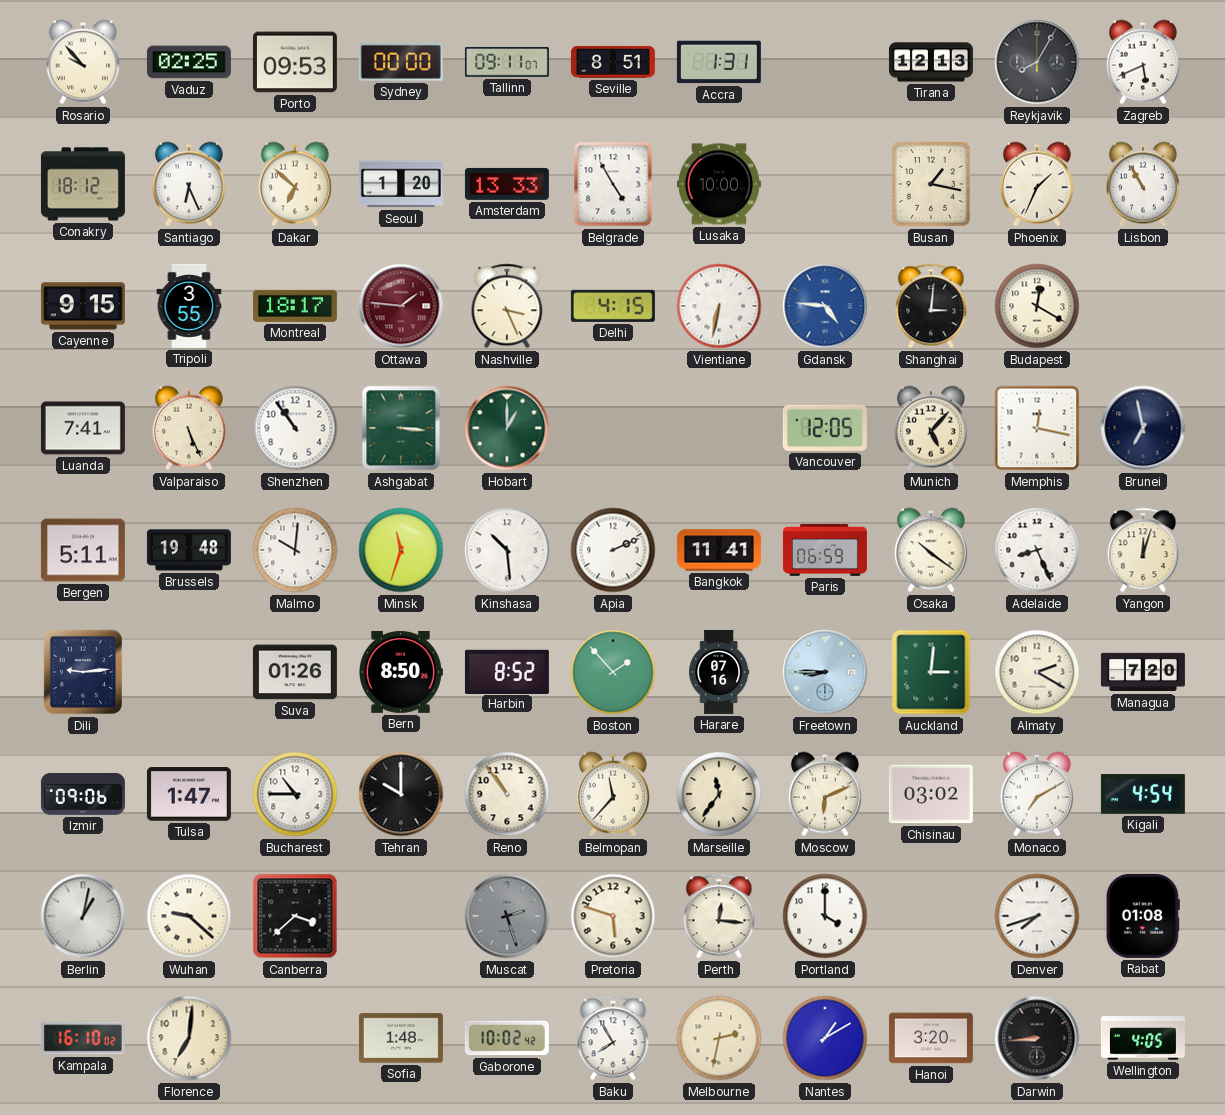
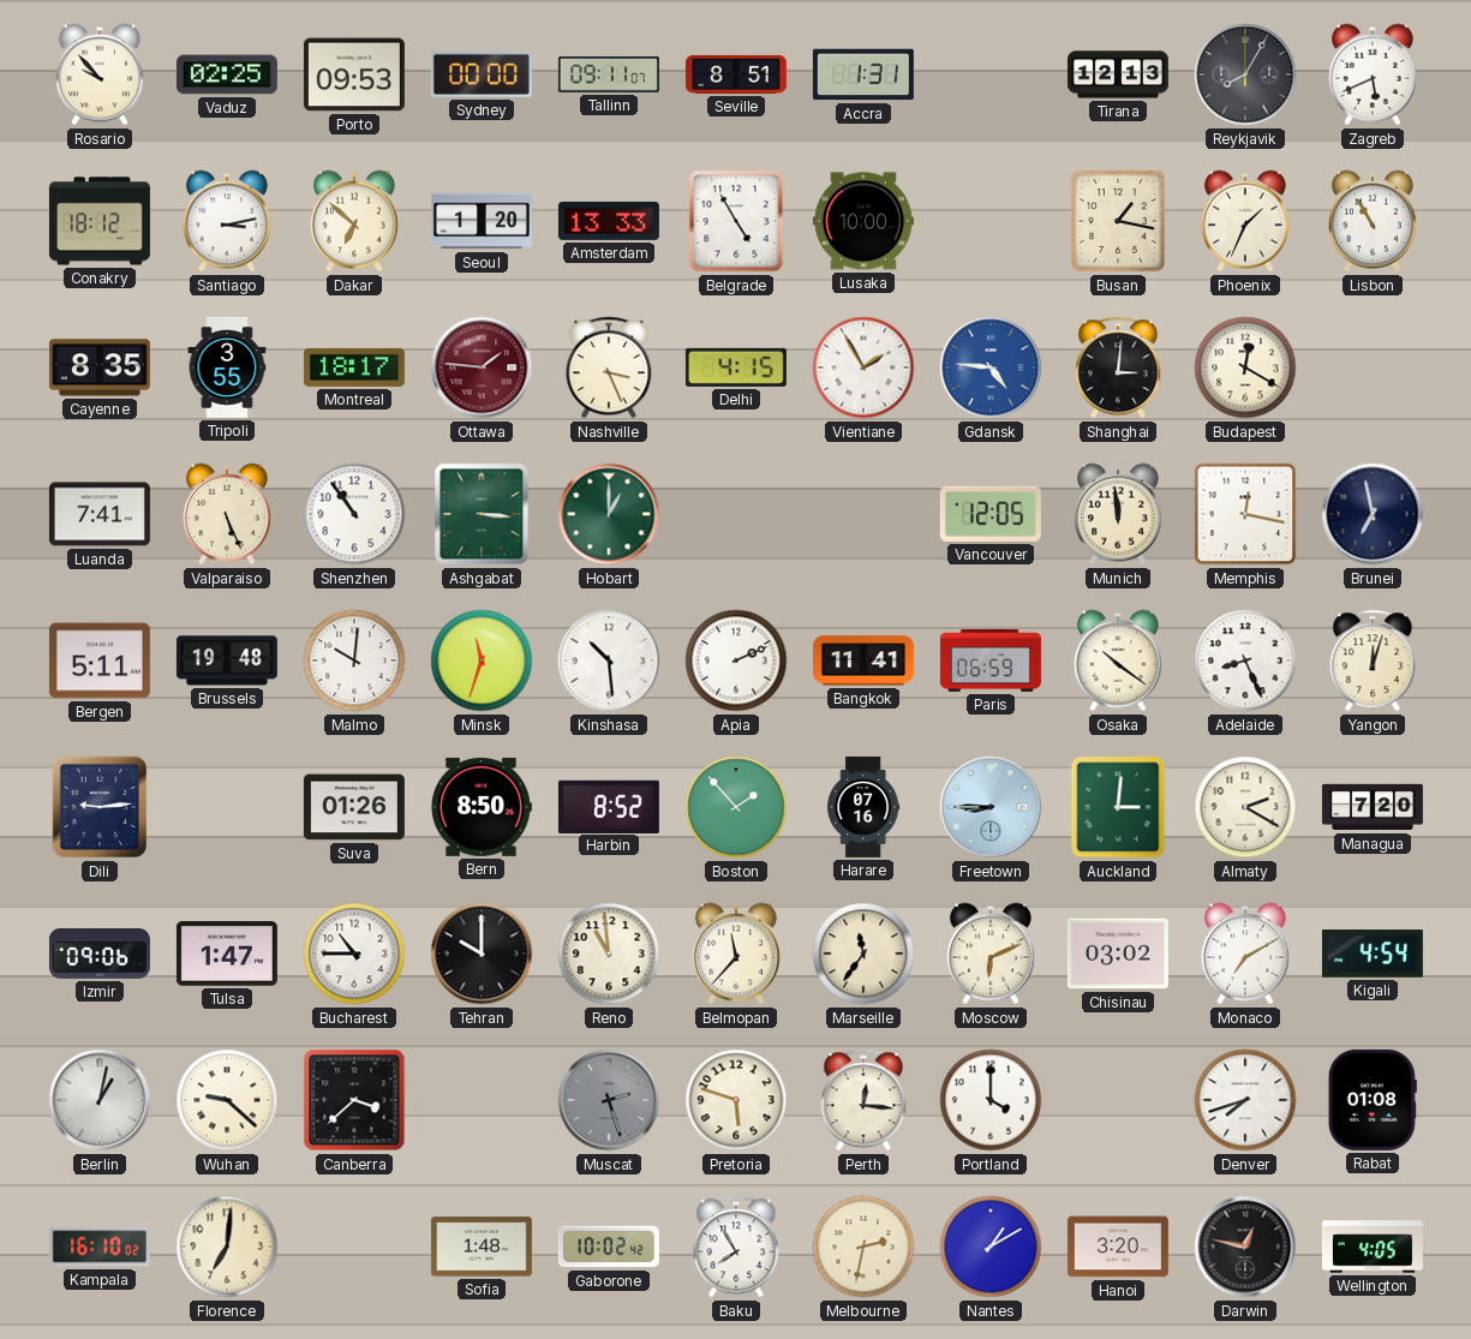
Santiago: 6:26 -> 3:13
Cayenne: 9:15 -> 8:35
Vientiane: 6:32 -> 1:55
Munich: 5:07 -> 11:59
Reno: 10:54 -> 10:59
Darwin: 8:44 -> 12:47
